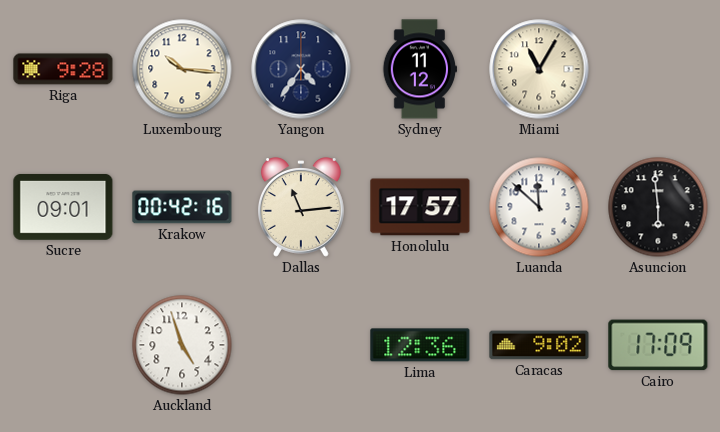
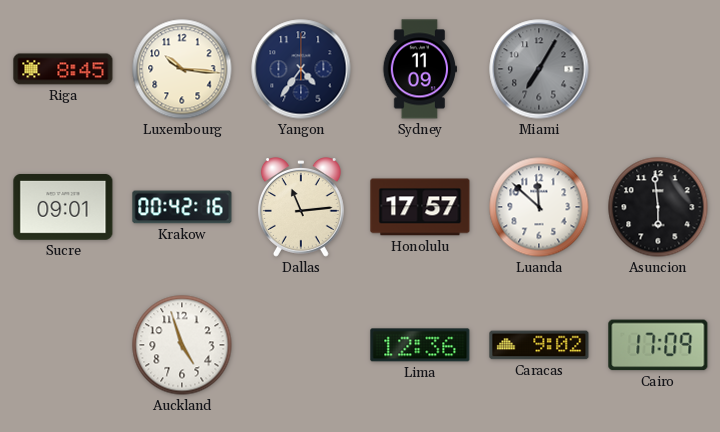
Riga: 9:28 -> 8:45
Sydney: 11:12 -> 11:09
Miami: 11:05 -> 7:05
Miami dial: cream -> grey
